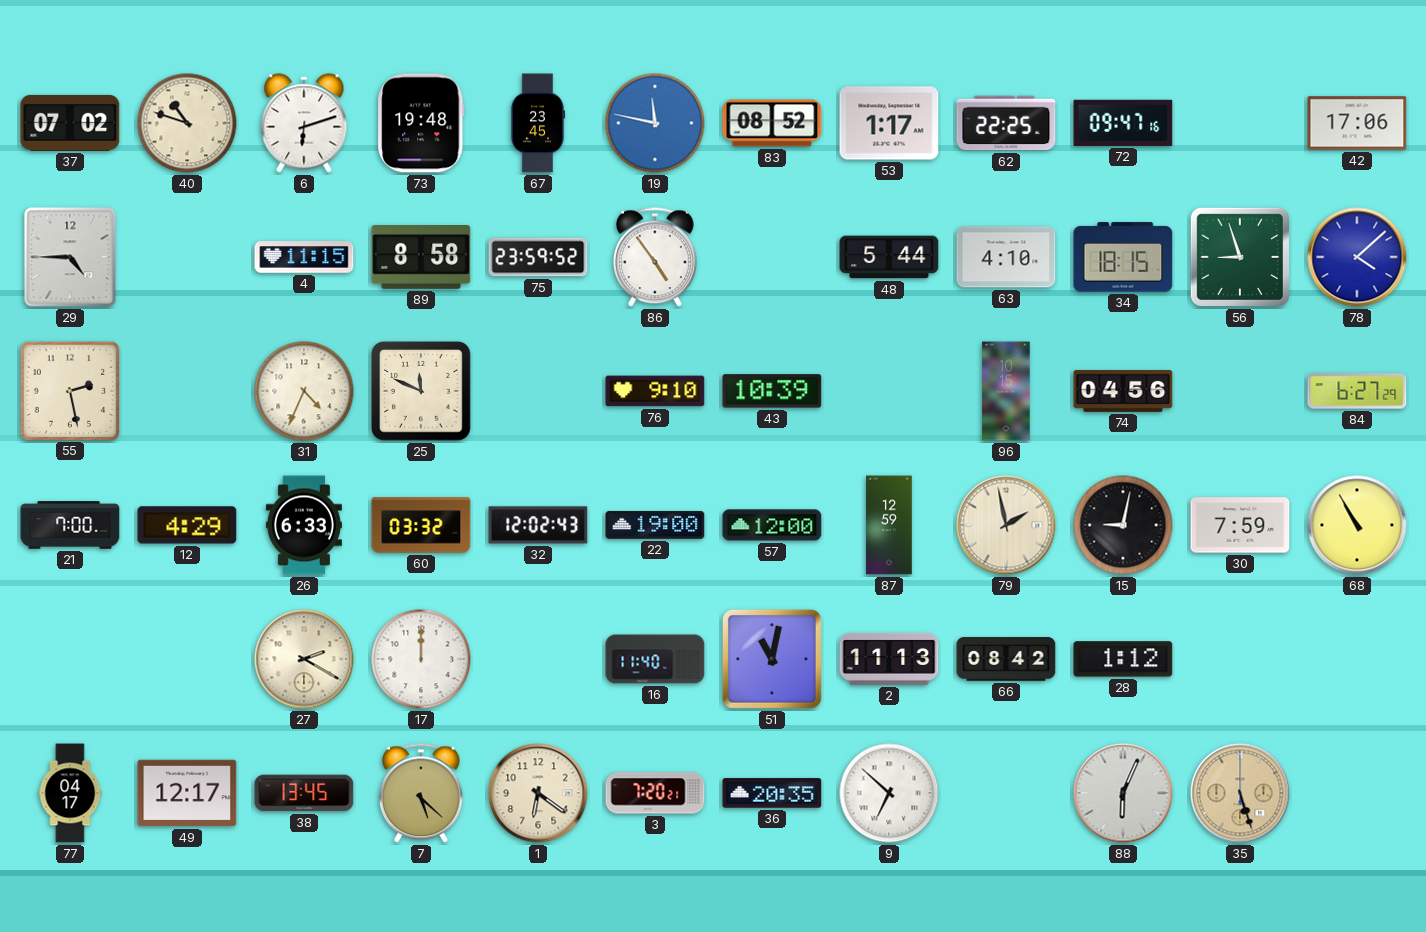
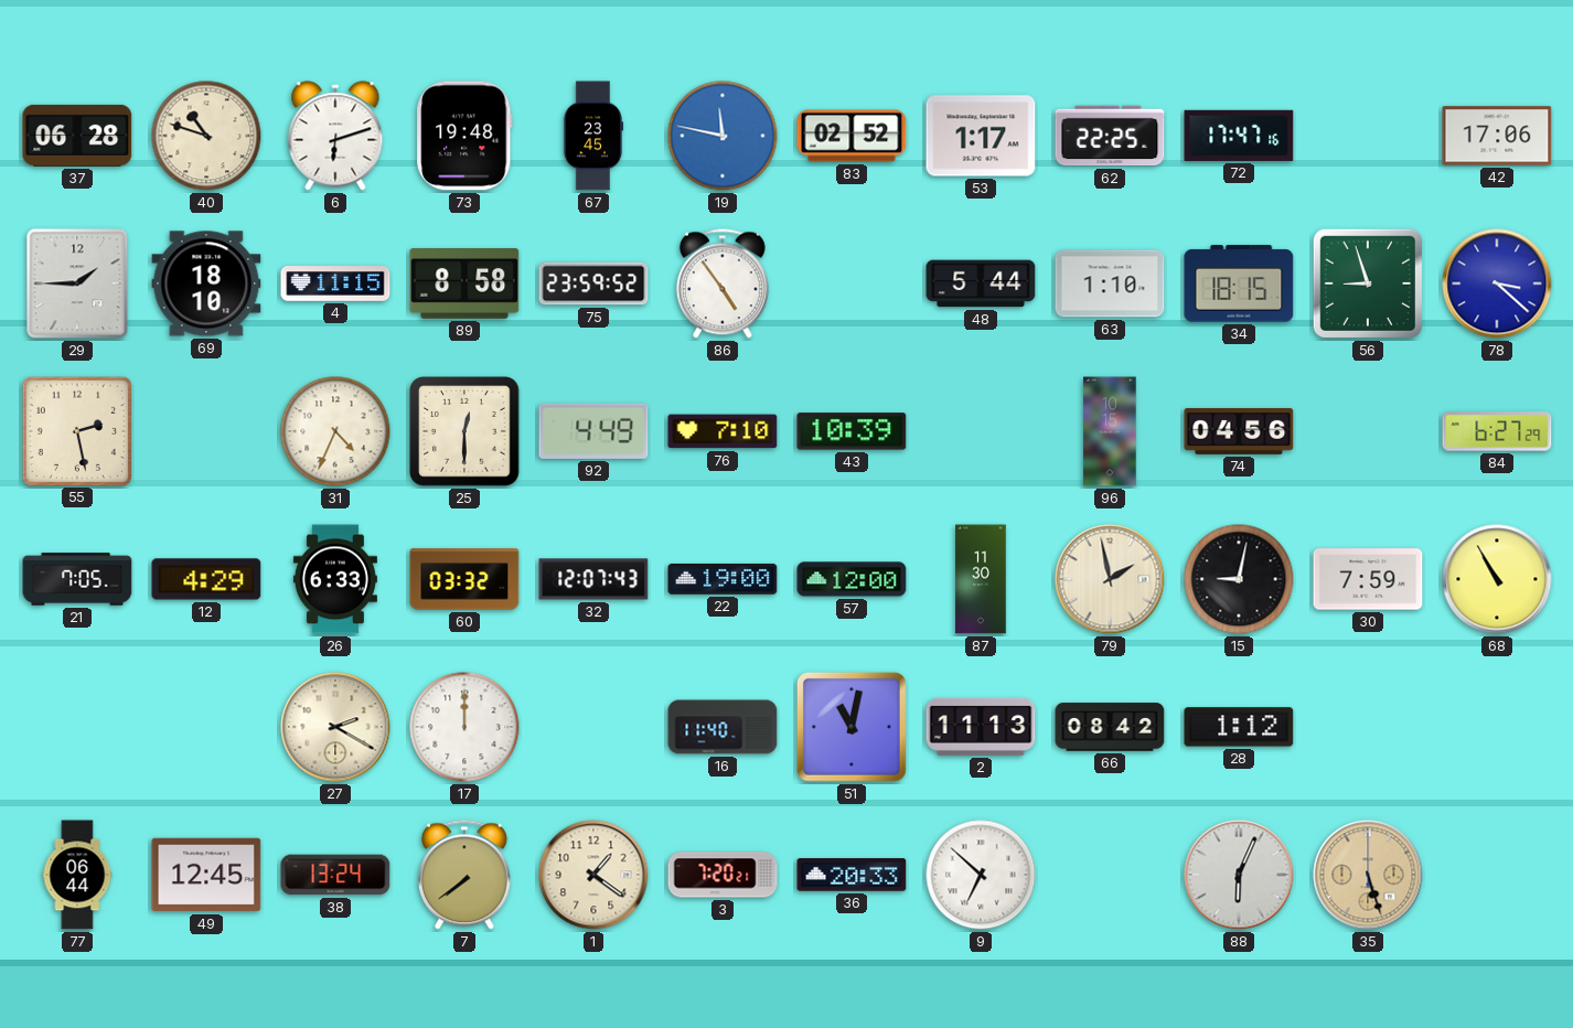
37: 07:02 -> 06:28
83: 08:52 -> 02:52
72: 09:47 -> 17:47
29: 4:45 -> 1:45
69: none -> 18:10
63: 4:10 -> 1:10
78: 4:08 -> 3:22
25: 11:49 -> 12:30
92: none -> 4:49
76: 9:10 -> 7:10
21: 7:00 -> 7:05
32: 12:02 -> 12:07
87: 12:59 -> 11:30
77: 04:17 -> 06:44
49: 12:17 -> 12:45
38: 13:45 -> 13:24
7: 5:22 -> 7:39
1: 6:21 -> 1:21
36: 20:35 -> 20:33
